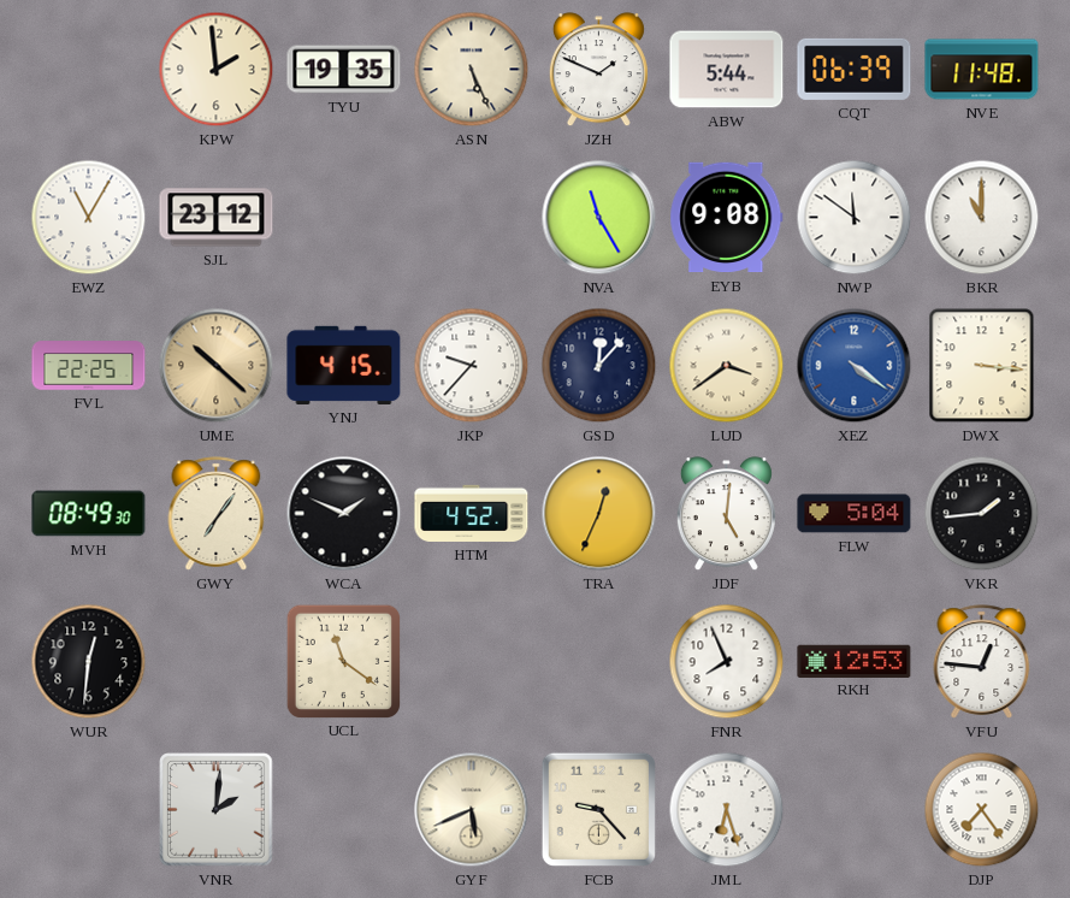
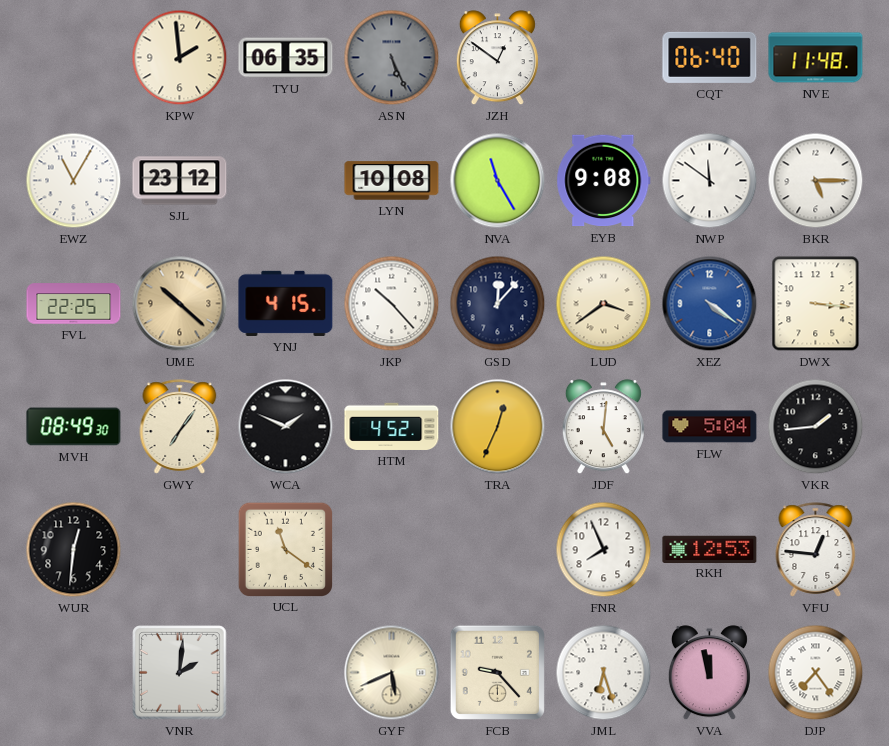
TYU: 19:35 -> 06:35
ASN dial: cream -> grey
JZH: 1:49 -> 12:51
ABW: 5:44 -> none
CQT: 06:39 -> 06:40
LYN: none -> 10:08
BKR: 11:00 -> 5:15
JKP: 9:37 -> 10:23
VVA: none -> 11:58
